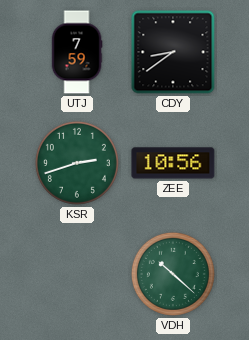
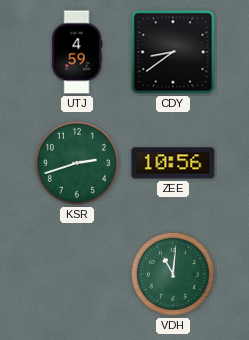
UTJ: 7:59 -> 4:59
VDH: 10:22 -> 11:01
